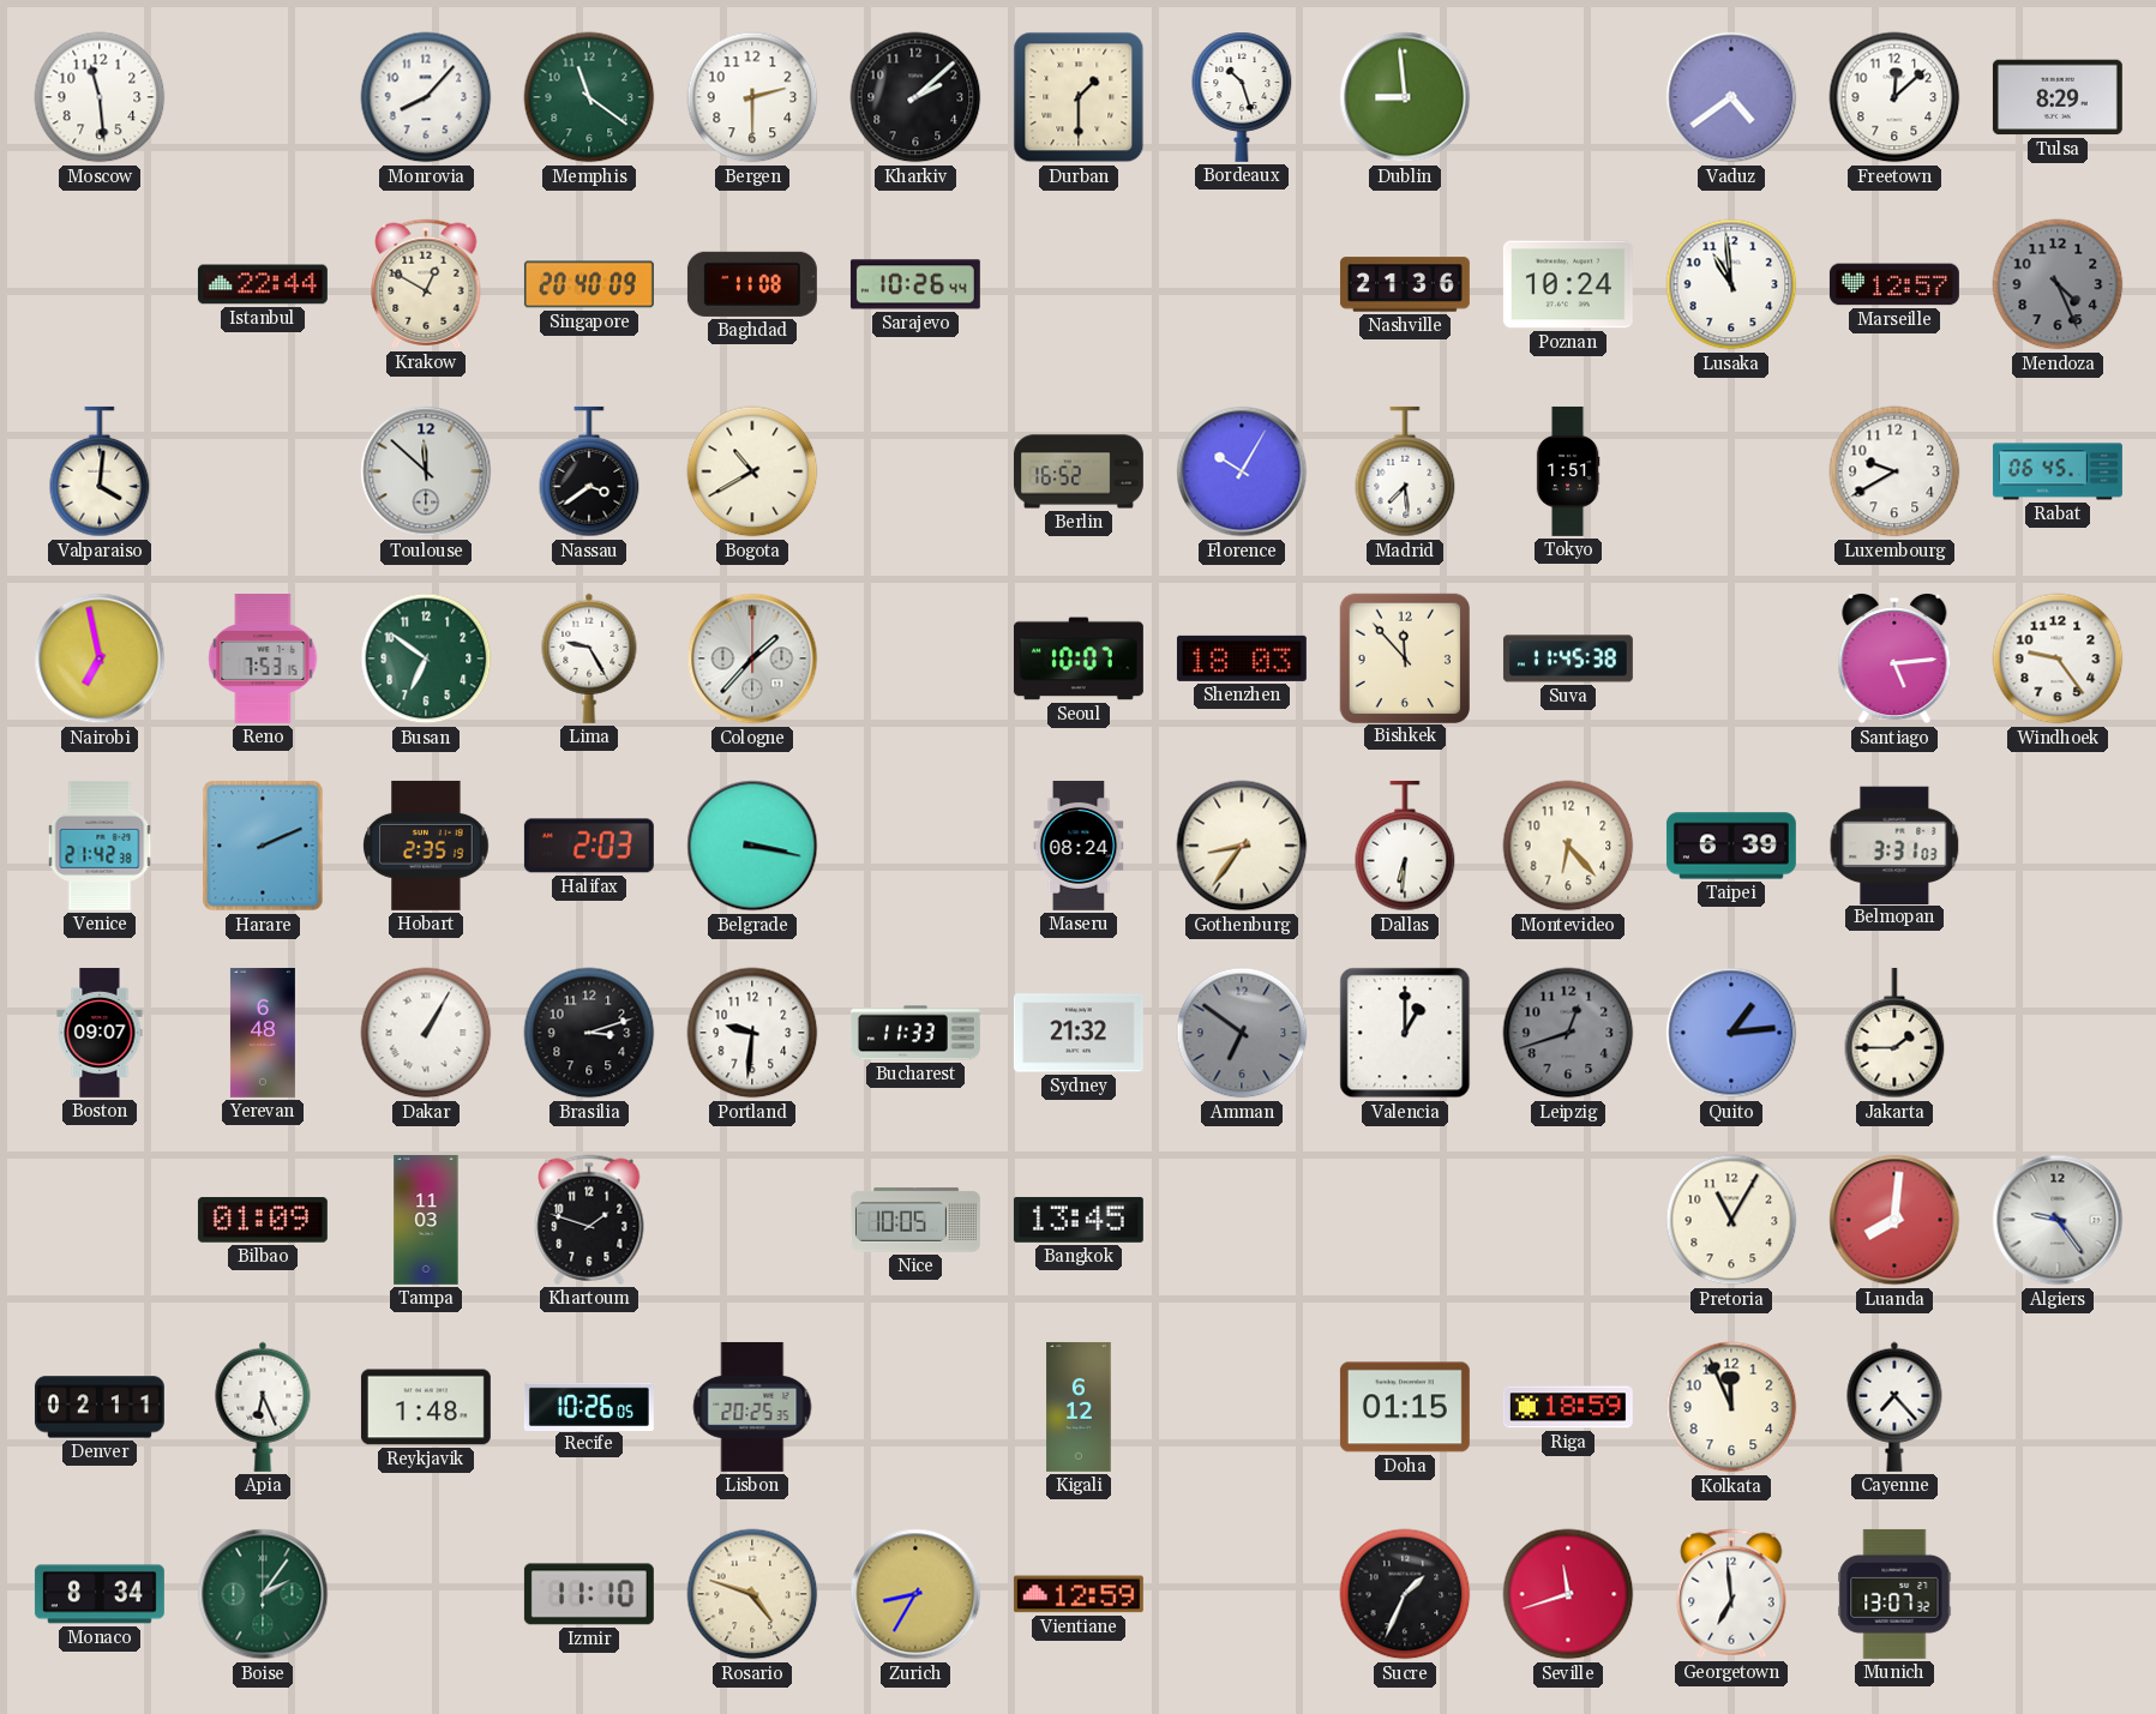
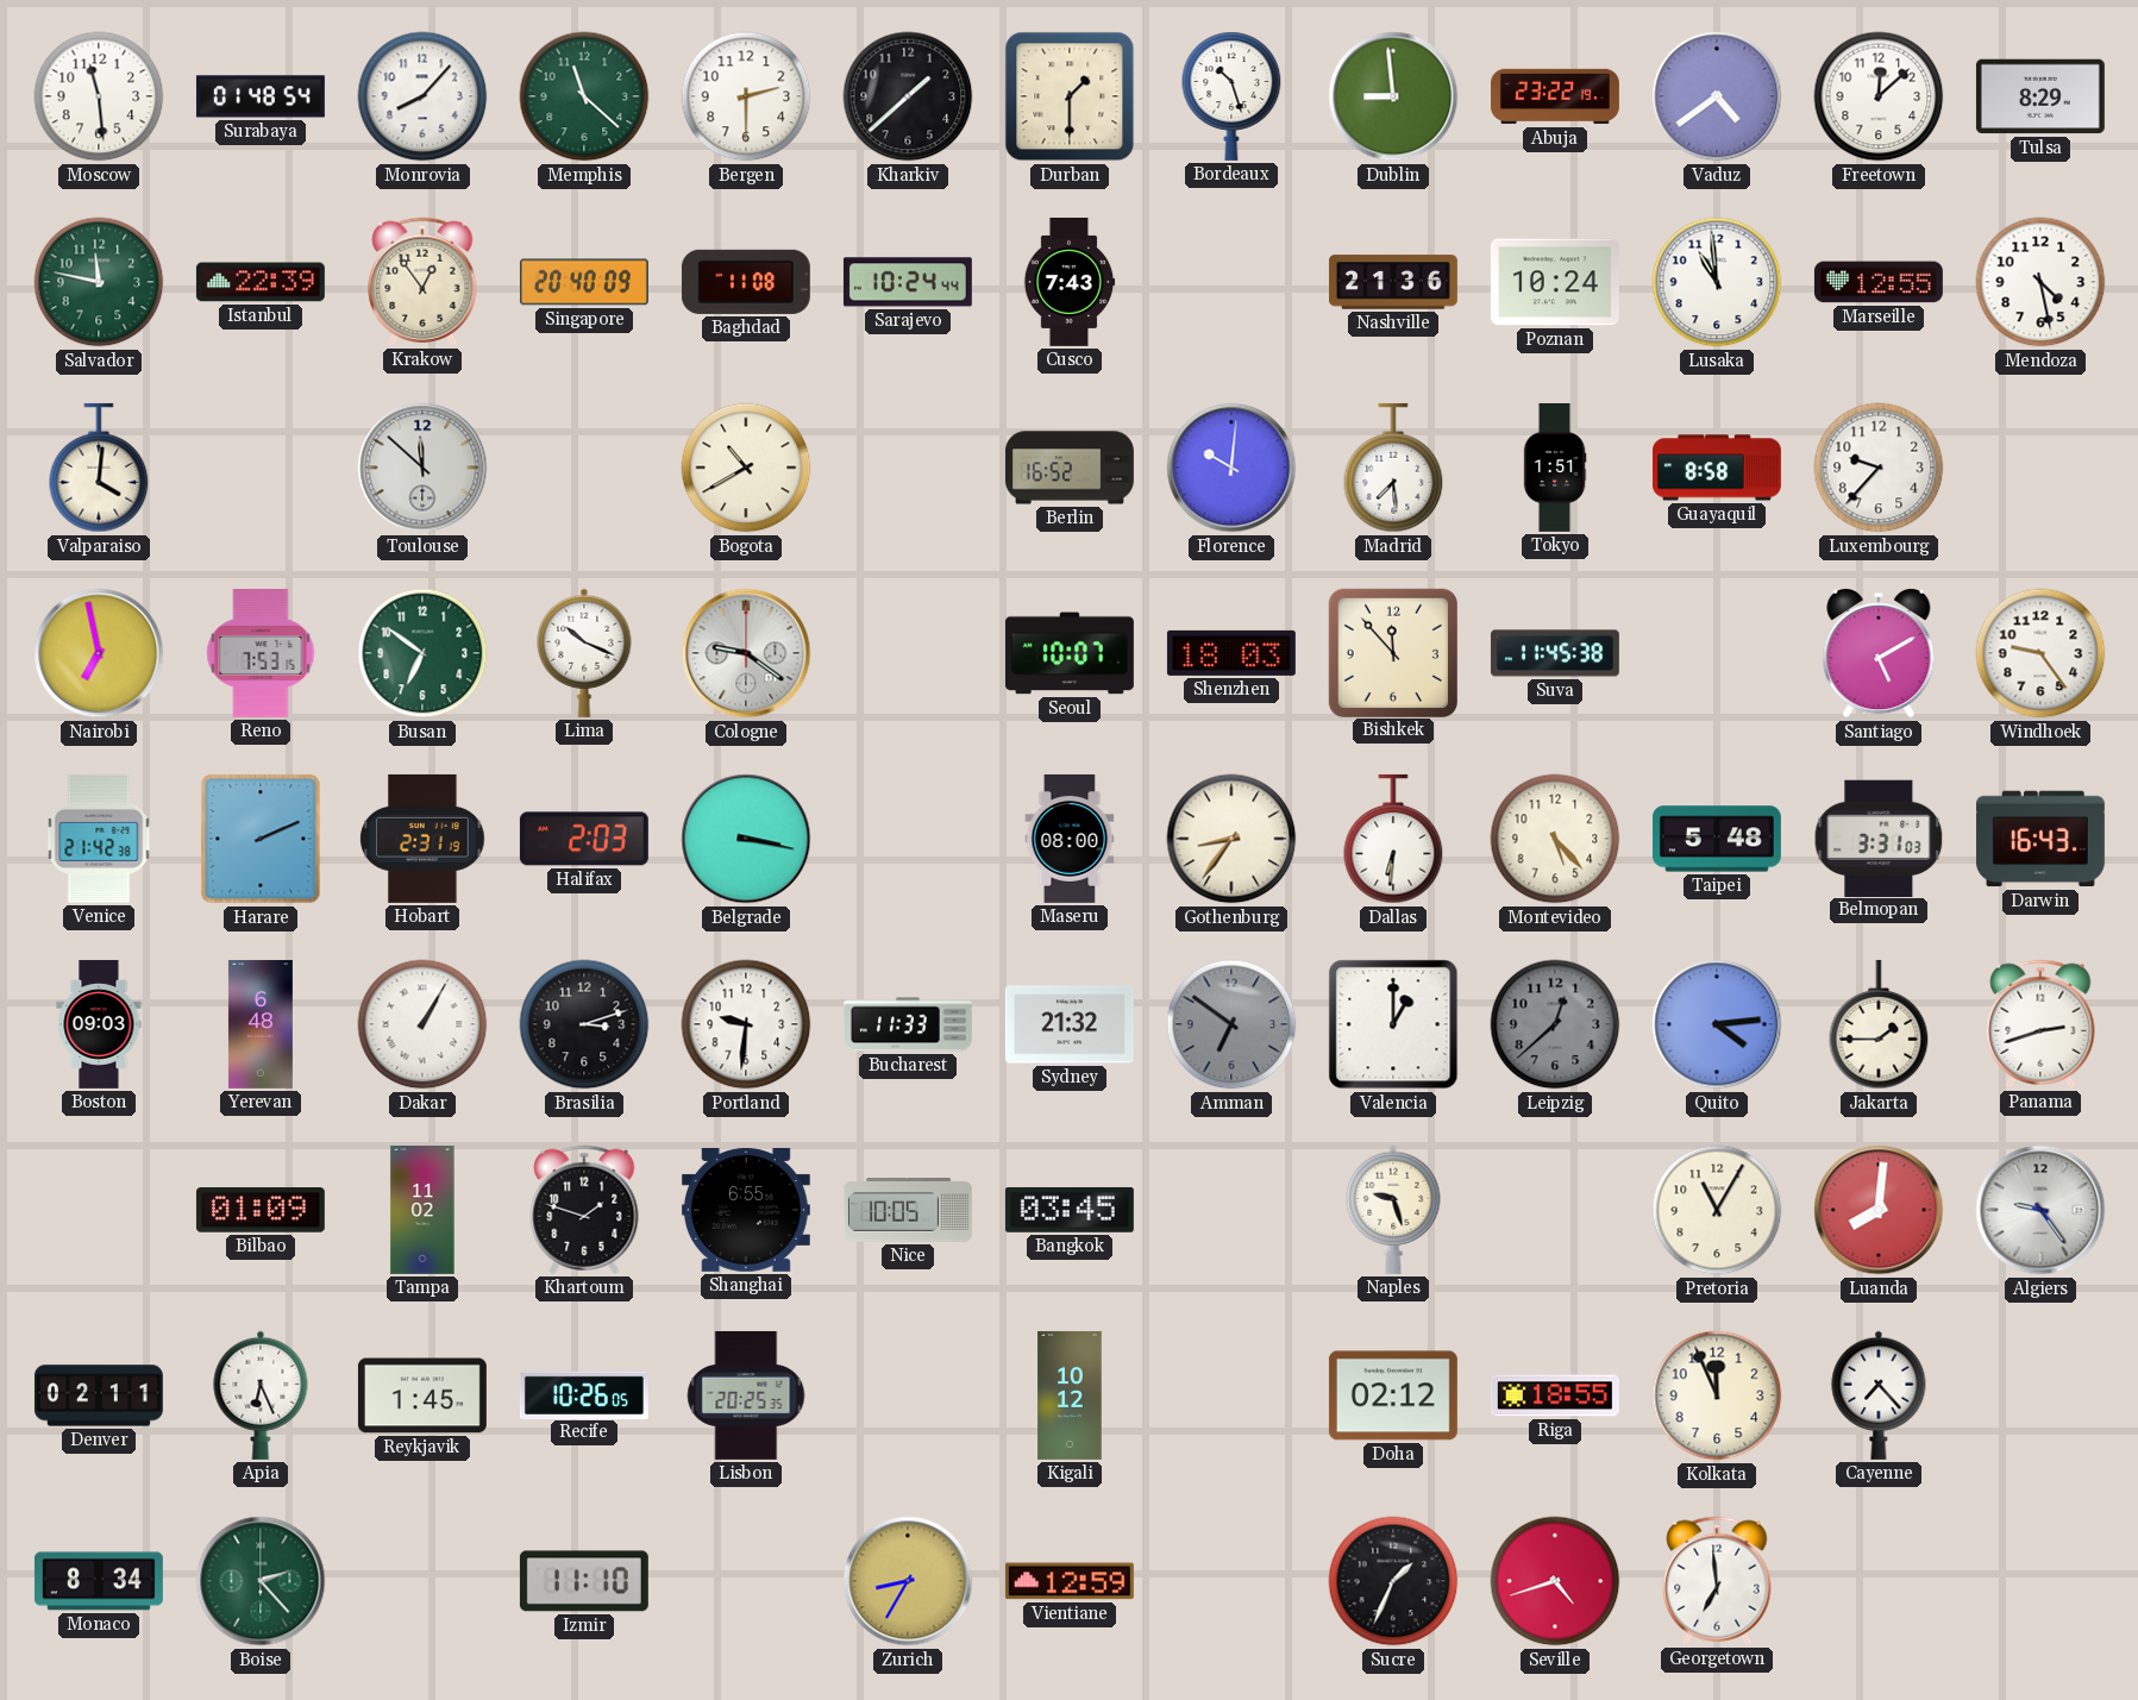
Surabaya: none -> 01:48
Memphis: 11:21 -> 11:22
Kharkiv: 2:08 -> 1:38
Abuja: none -> 23:22
Salvador: none -> 11:47
Istanbul: 22:44 -> 22:39
Krakow: 12:50 -> 12:54
Sarajevo: 10:26 -> 10:24
Cusco: none -> 7:43
Marseille: 12:57 -> 12:55
Mendoza: 4:26 -> 4:28
Mendoza dial: grey -> white
Nassau: 3:39 -> none
Florence: 10:05 -> 10:01
Guayaquil: none -> 8:58
Luxembourg: 9:40 -> 9:37
Rabat: 06:45 -> none
Lima: 9:25 -> 10:19
Cologne: 1:37 -> 9:21
Santiago: 5:14 -> 5:10
Hobart: 2:35 -> 2:31
Maseru: 08:24 -> 08:00
Montevideo: 6:23 -> 5:23
Taipei: 6:39 -> 5:48
Darwin: none -> 16:43
Boston: 09:07 -> 09:03
Leipzig: 12:42 -> 12:38
Quito: 1:14 -> 4:14
Panama: none -> 2:42
Tampa: 11:03 -> 11:02
Shanghai: none -> 6:55
Bangkok: 13:45 -> 03:45
Naples: none -> 9:27
Reykjavik: 1:48 -> 1:45
Kigali: 6:12 -> 10:12
Doha: 01:15 -> 02:12
Riga: 18:59 -> 18:55
Boise: 2:06 -> 2:23
Rosario: 4:48 -> none
Seville: 11:42 -> 4:42
Munich: 13:07 -> none
